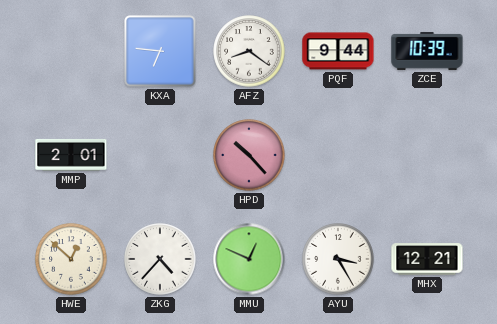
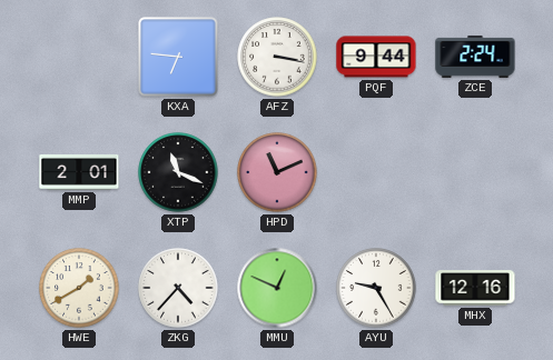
AFZ: 8:21 -> 3:17
ZCE: 10:39 -> 2:24
XTP: none -> 11:19
HPD: 10:23 -> 11:11
HWE: 12:52 -> 1:40
AYU: 3:25 -> 9:25
MHX: 12:21 -> 12:16
